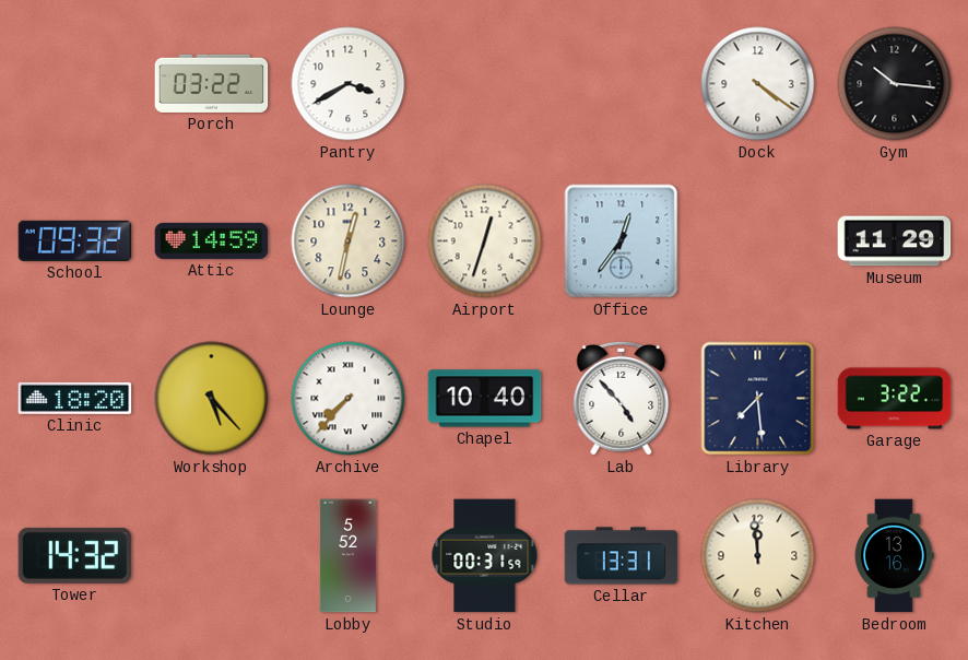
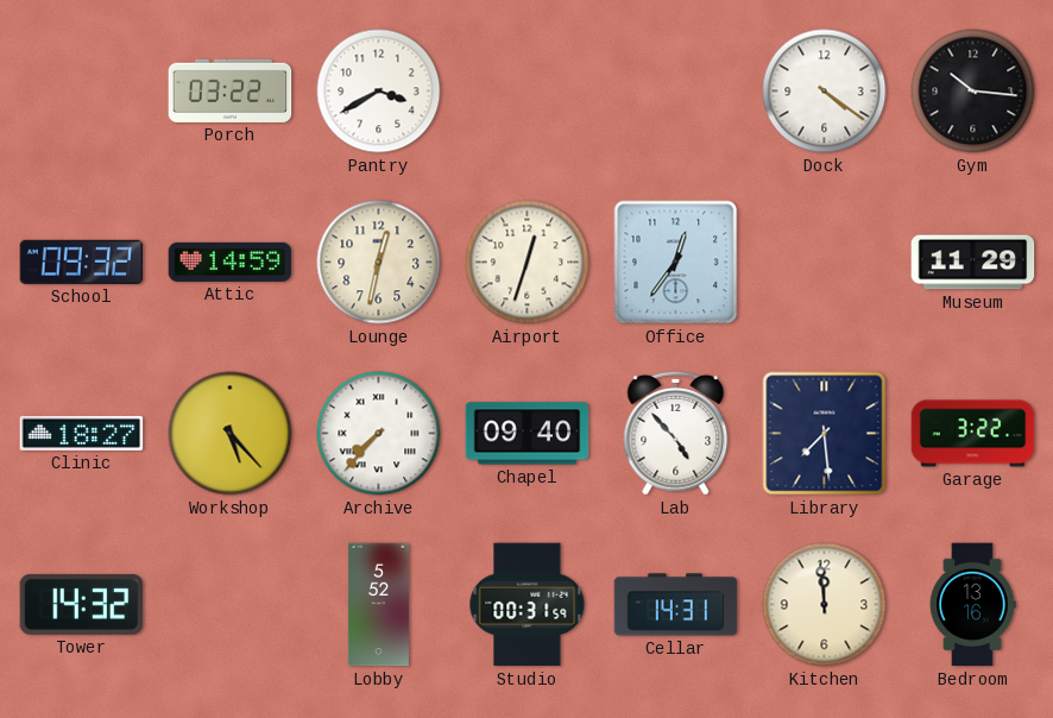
Clinic: 18:20 -> 18:27
Chapel: 10:40 -> 09:40
Cellar: 13:31 -> 14:31
